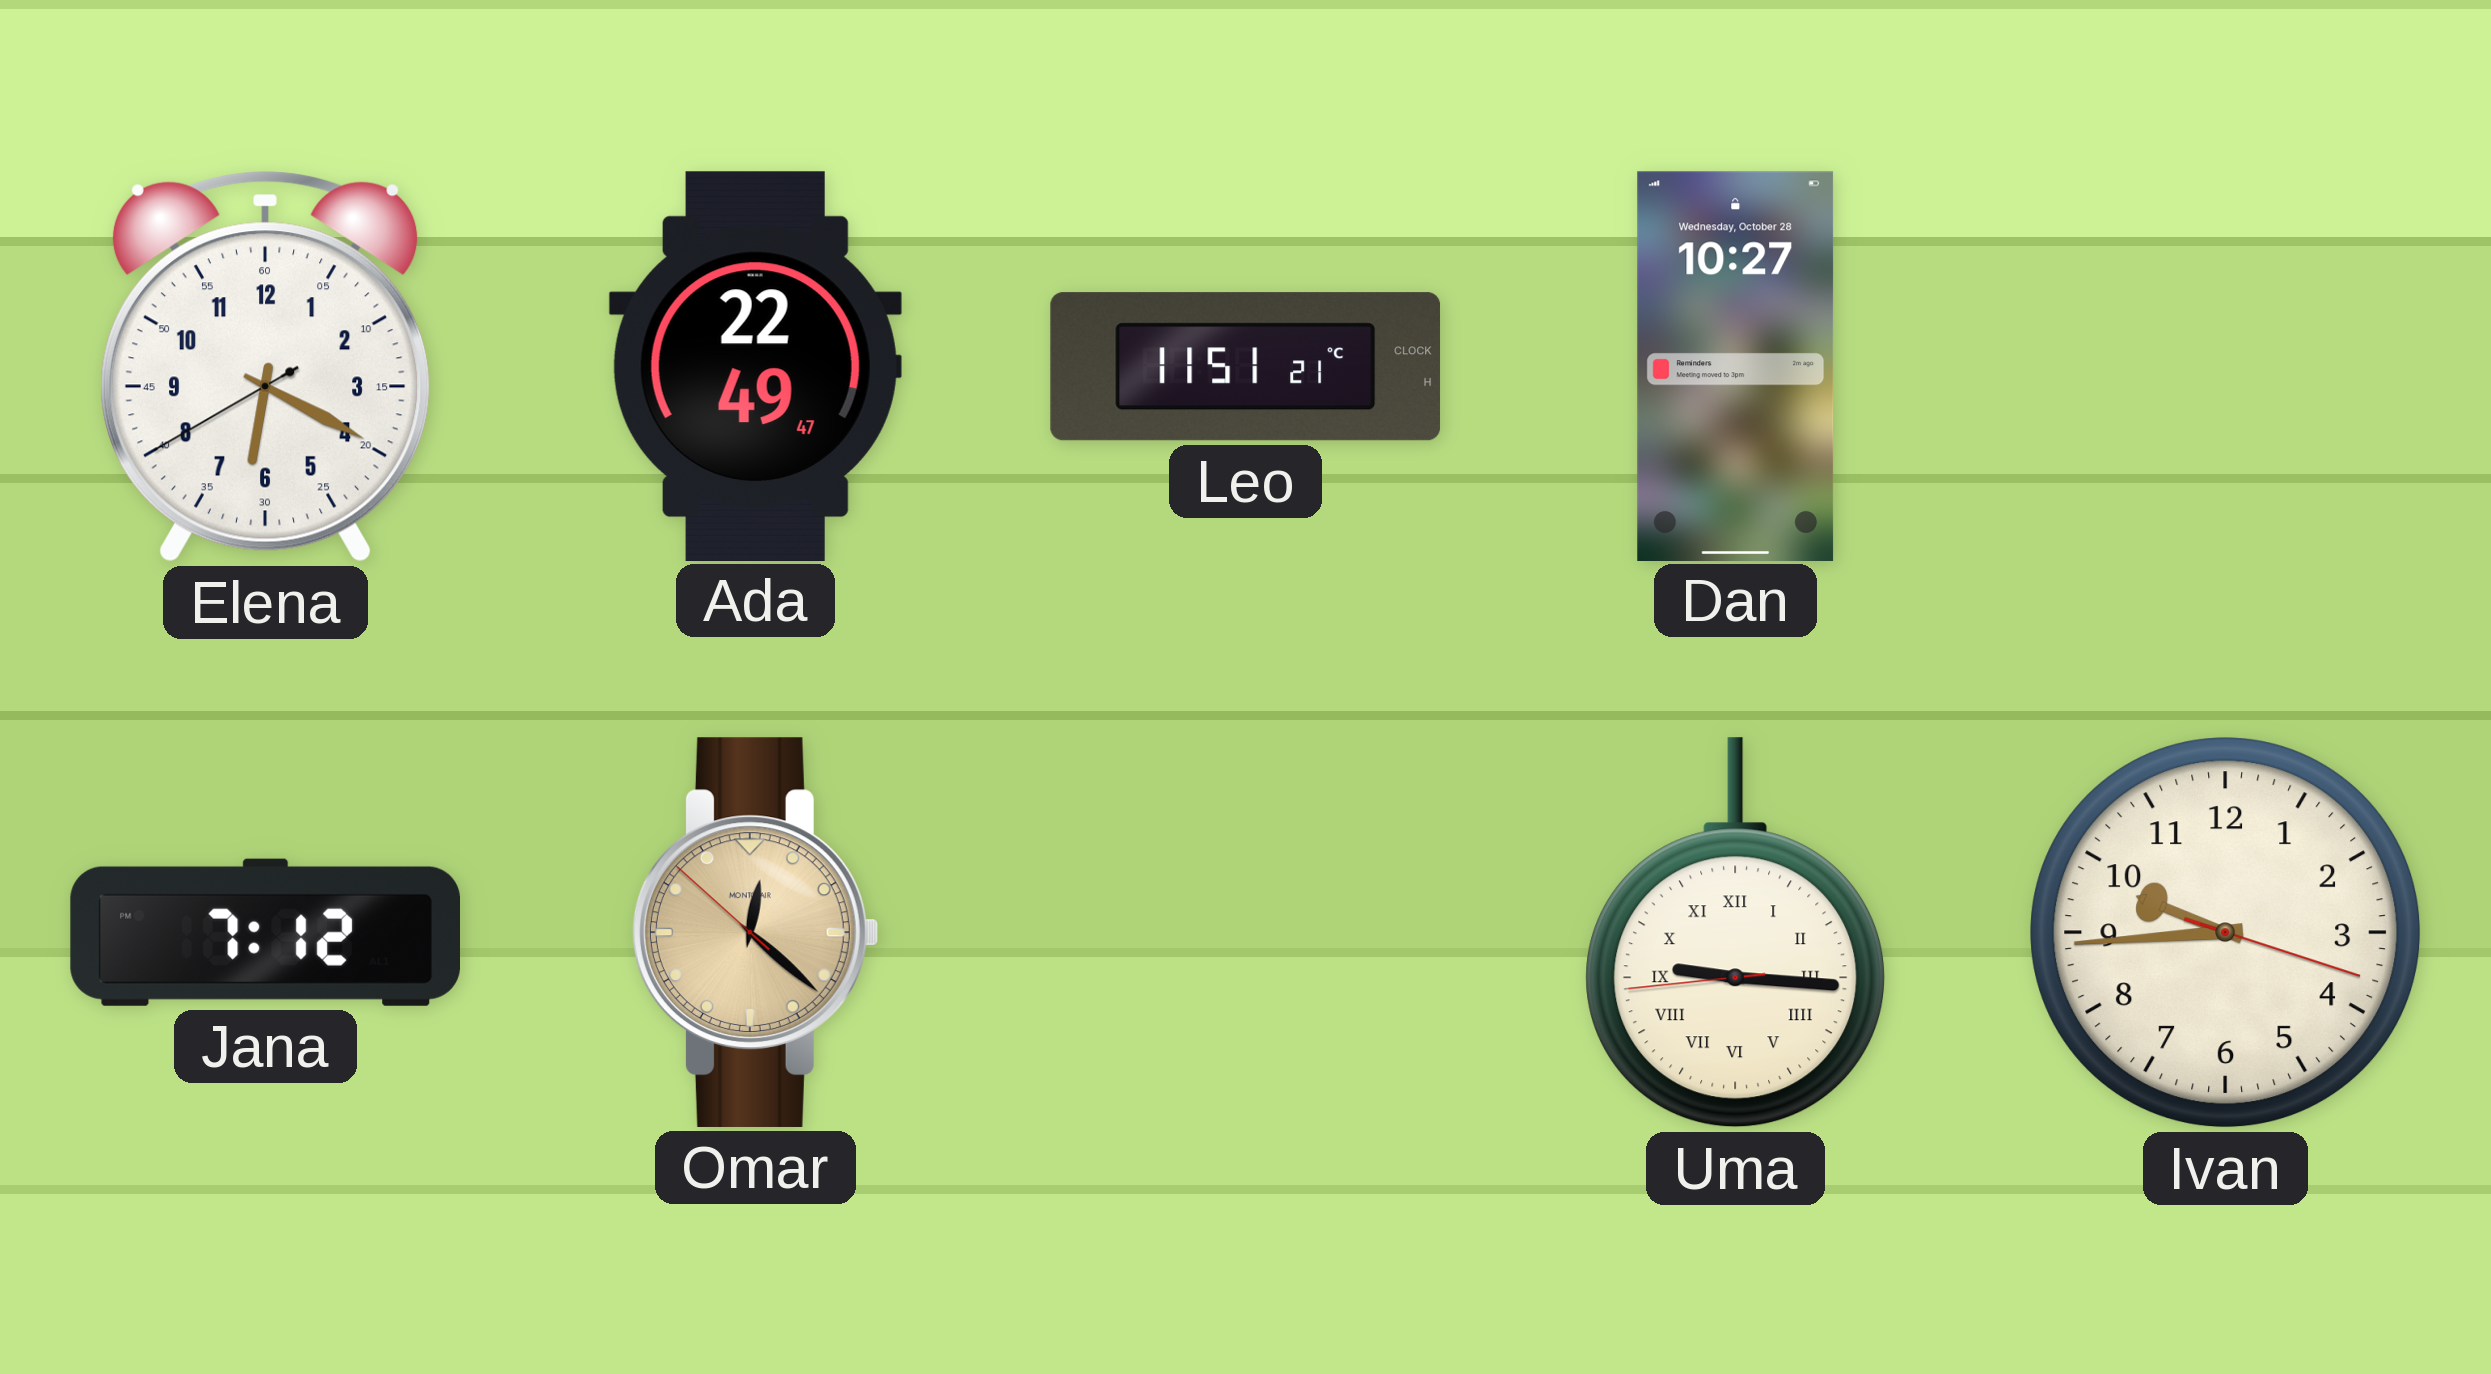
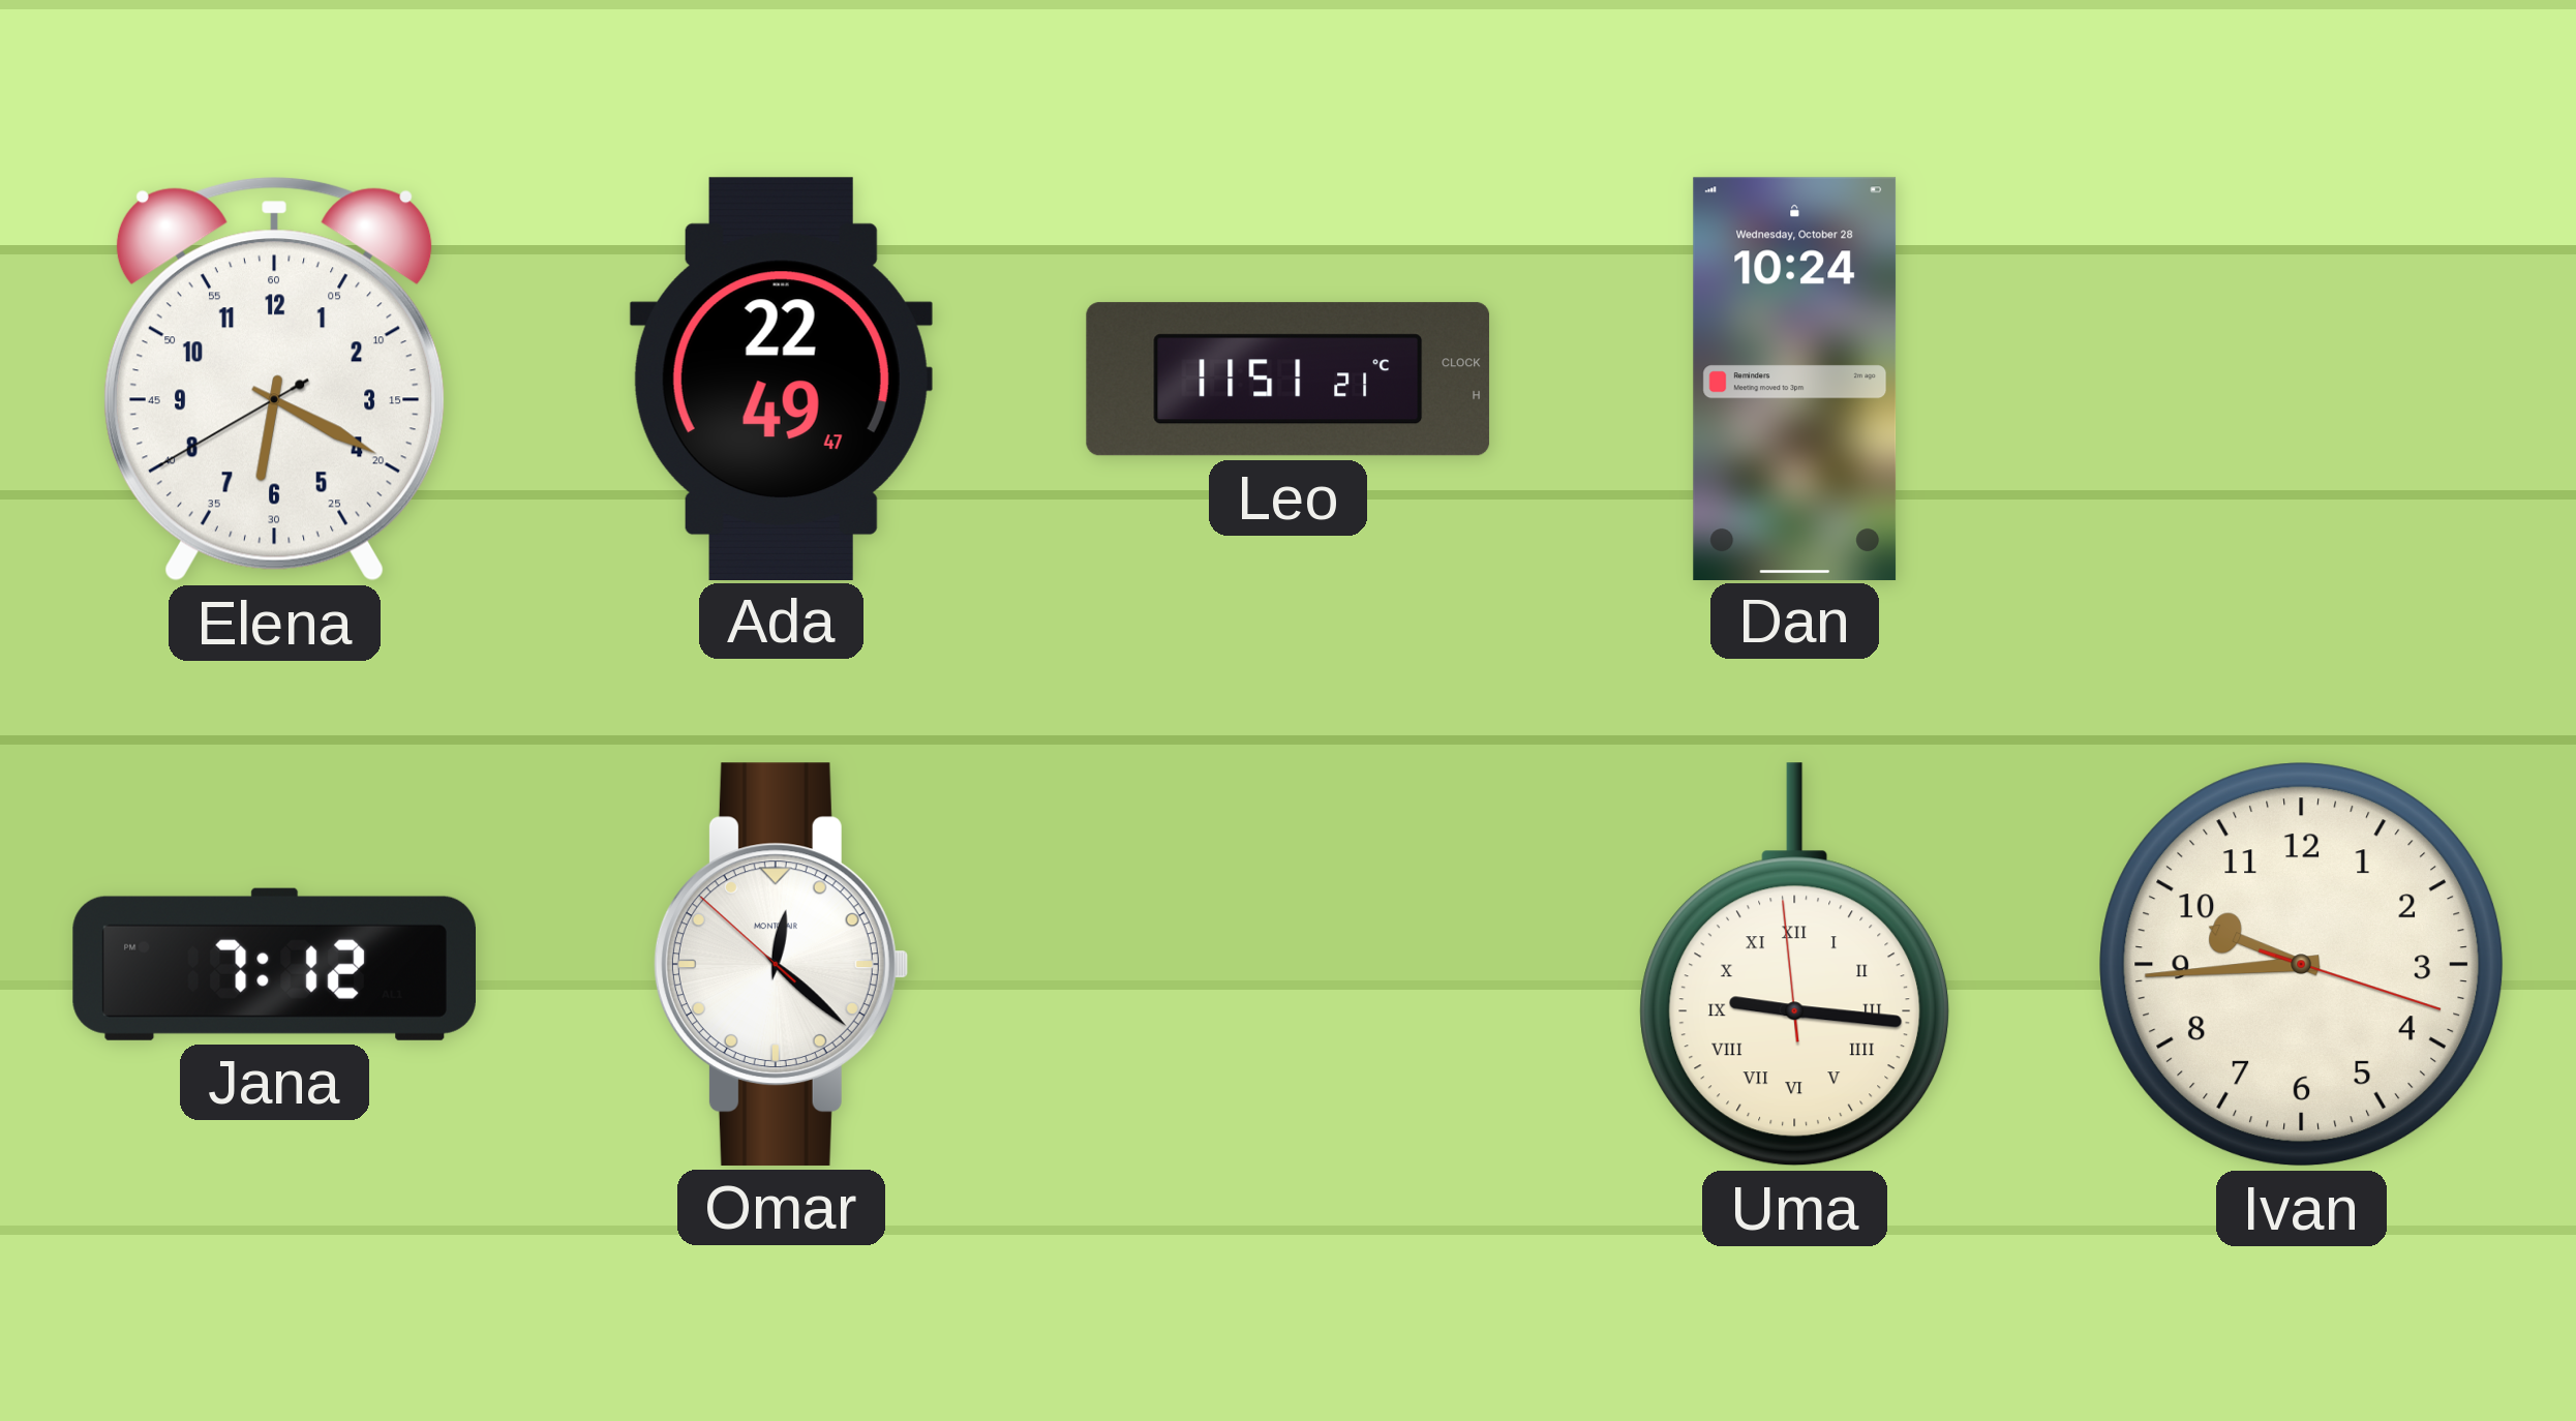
Dan: 10:27 -> 10:24
Omar dial: champagne -> white
Uma: 9:15:44 -> 9:15:59
